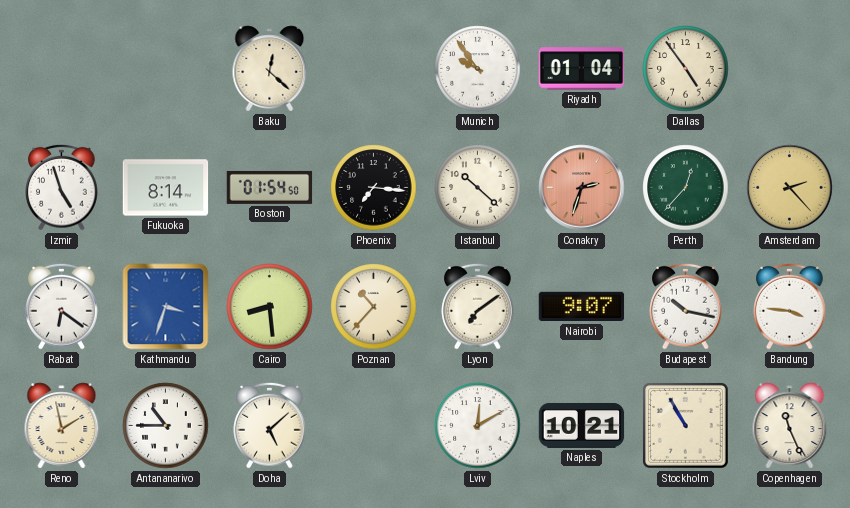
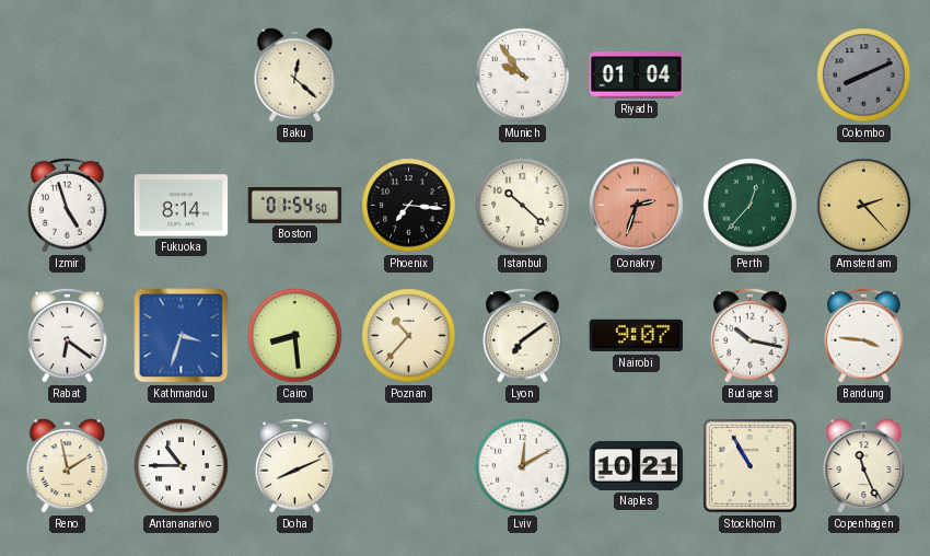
Dallas: 4:54 -> none
Colombo: none -> 8:11
Doha: 5:08 -> 8:11
